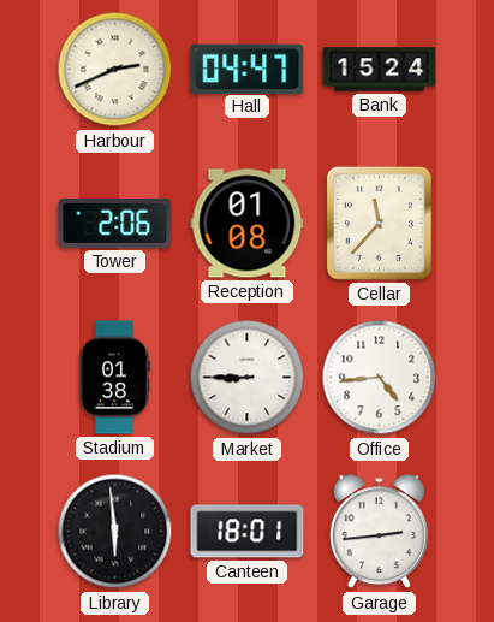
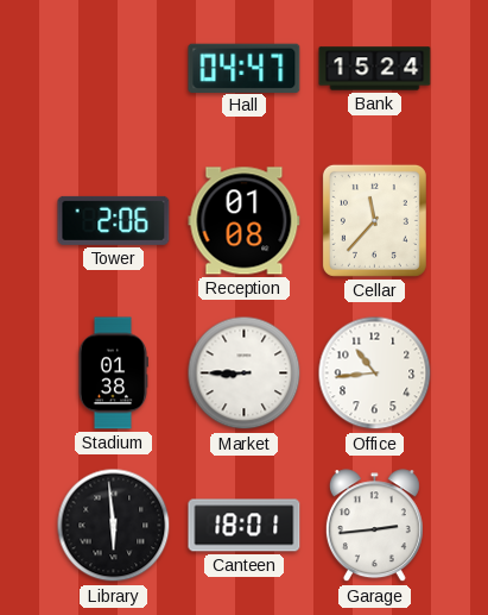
Harbour: 2:41 -> none
Office: 4:44 -> 10:44
